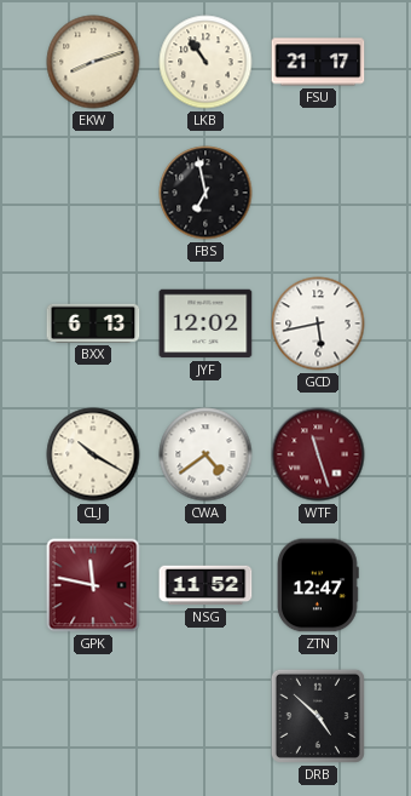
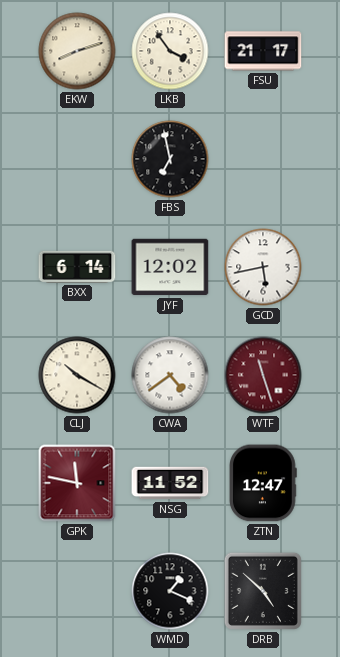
LKB: 10:54 -> 3:54
BXX: 6:13 -> 6:14
WMD: none -> 1:19
